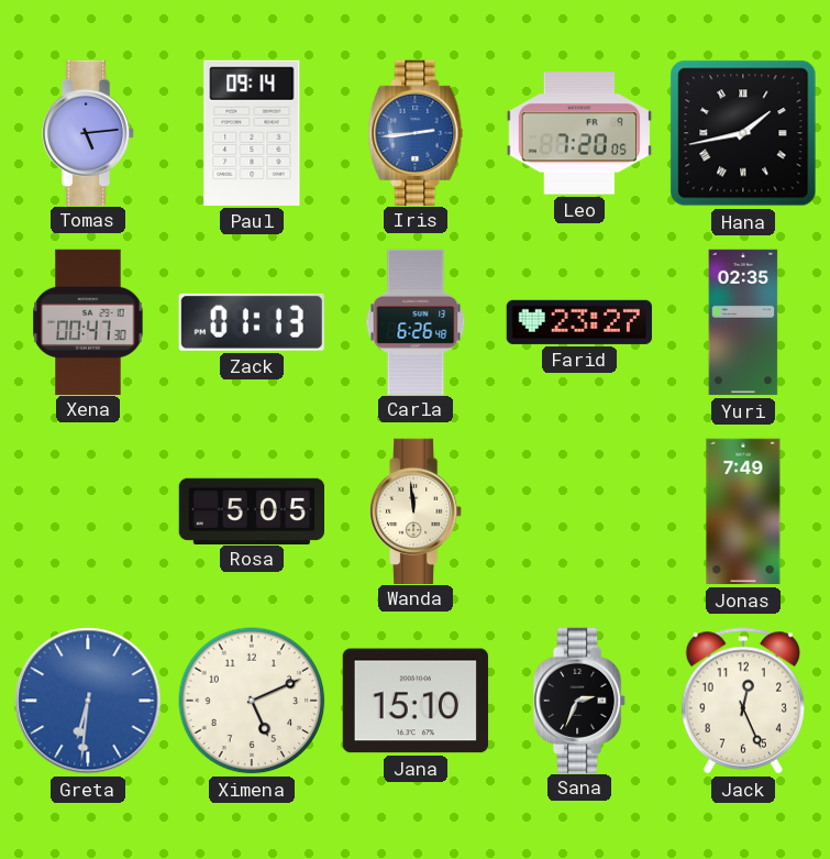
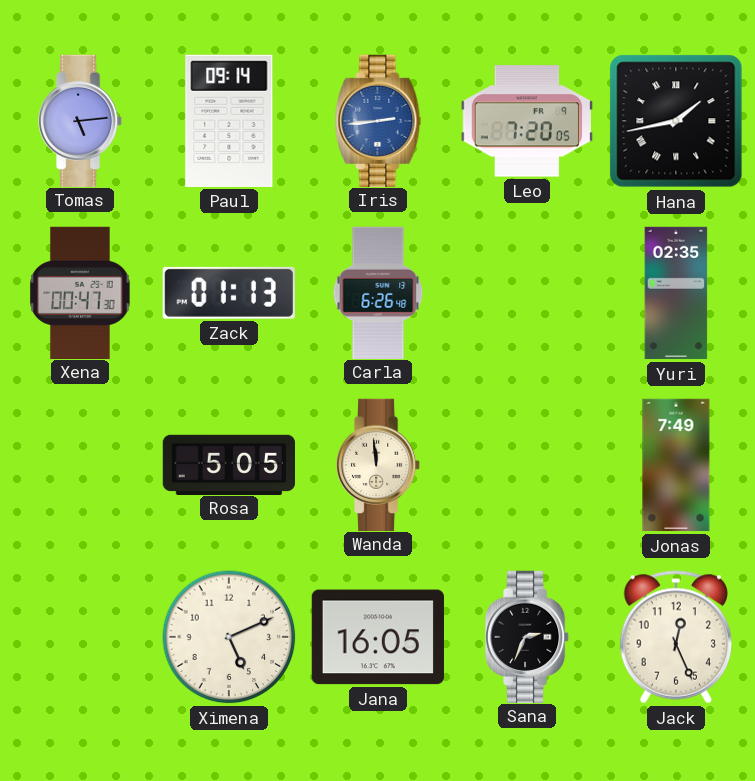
Farid: 23:27 -> none
Greta: 6:31 -> none
Jana: 15:10 -> 16:05
